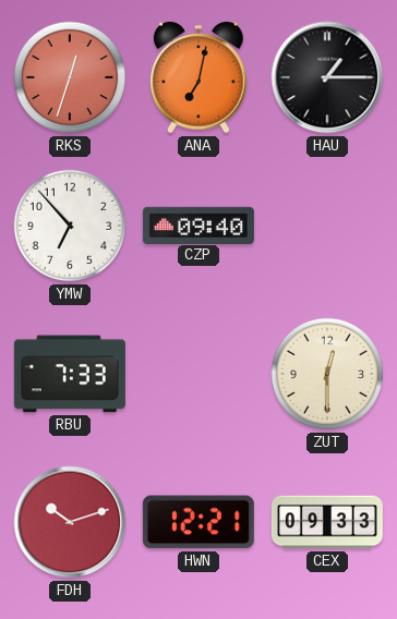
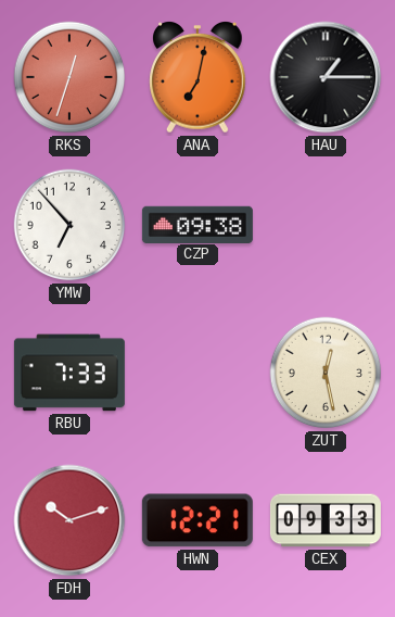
CZP: 09:40 -> 09:38
ZUT: 12:30 -> 12:28
